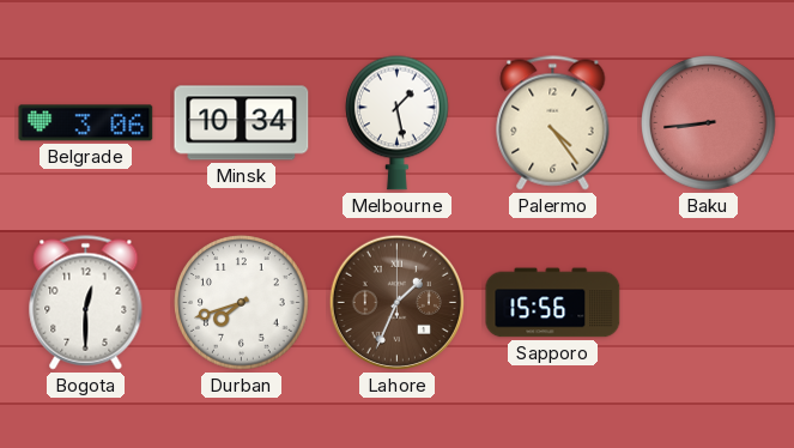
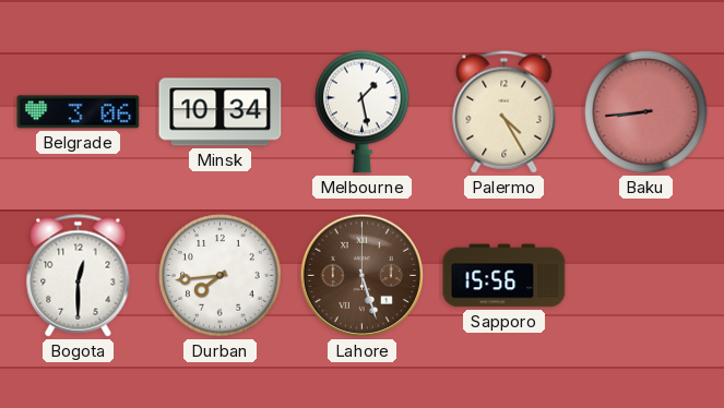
Palermo: 4:24 -> 4:25
Durban: 7:42 -> 7:44
Lahore: 1:34 -> 5:27
